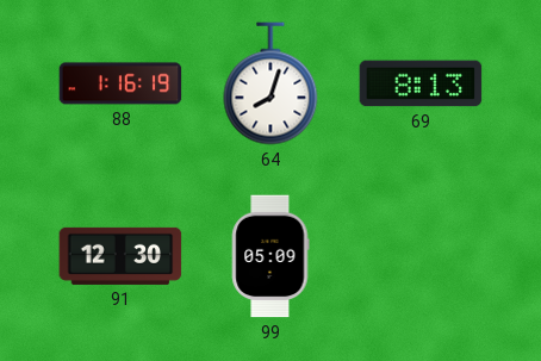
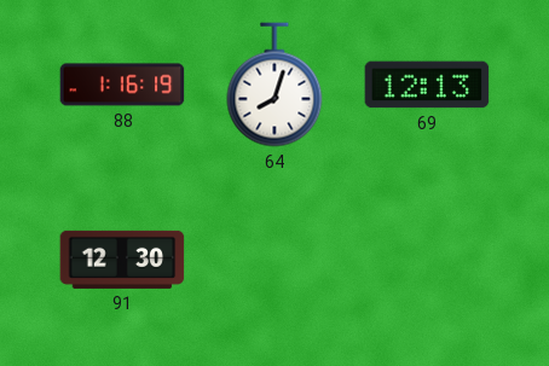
69: 8:13 -> 12:13
99: 05:09 -> none
